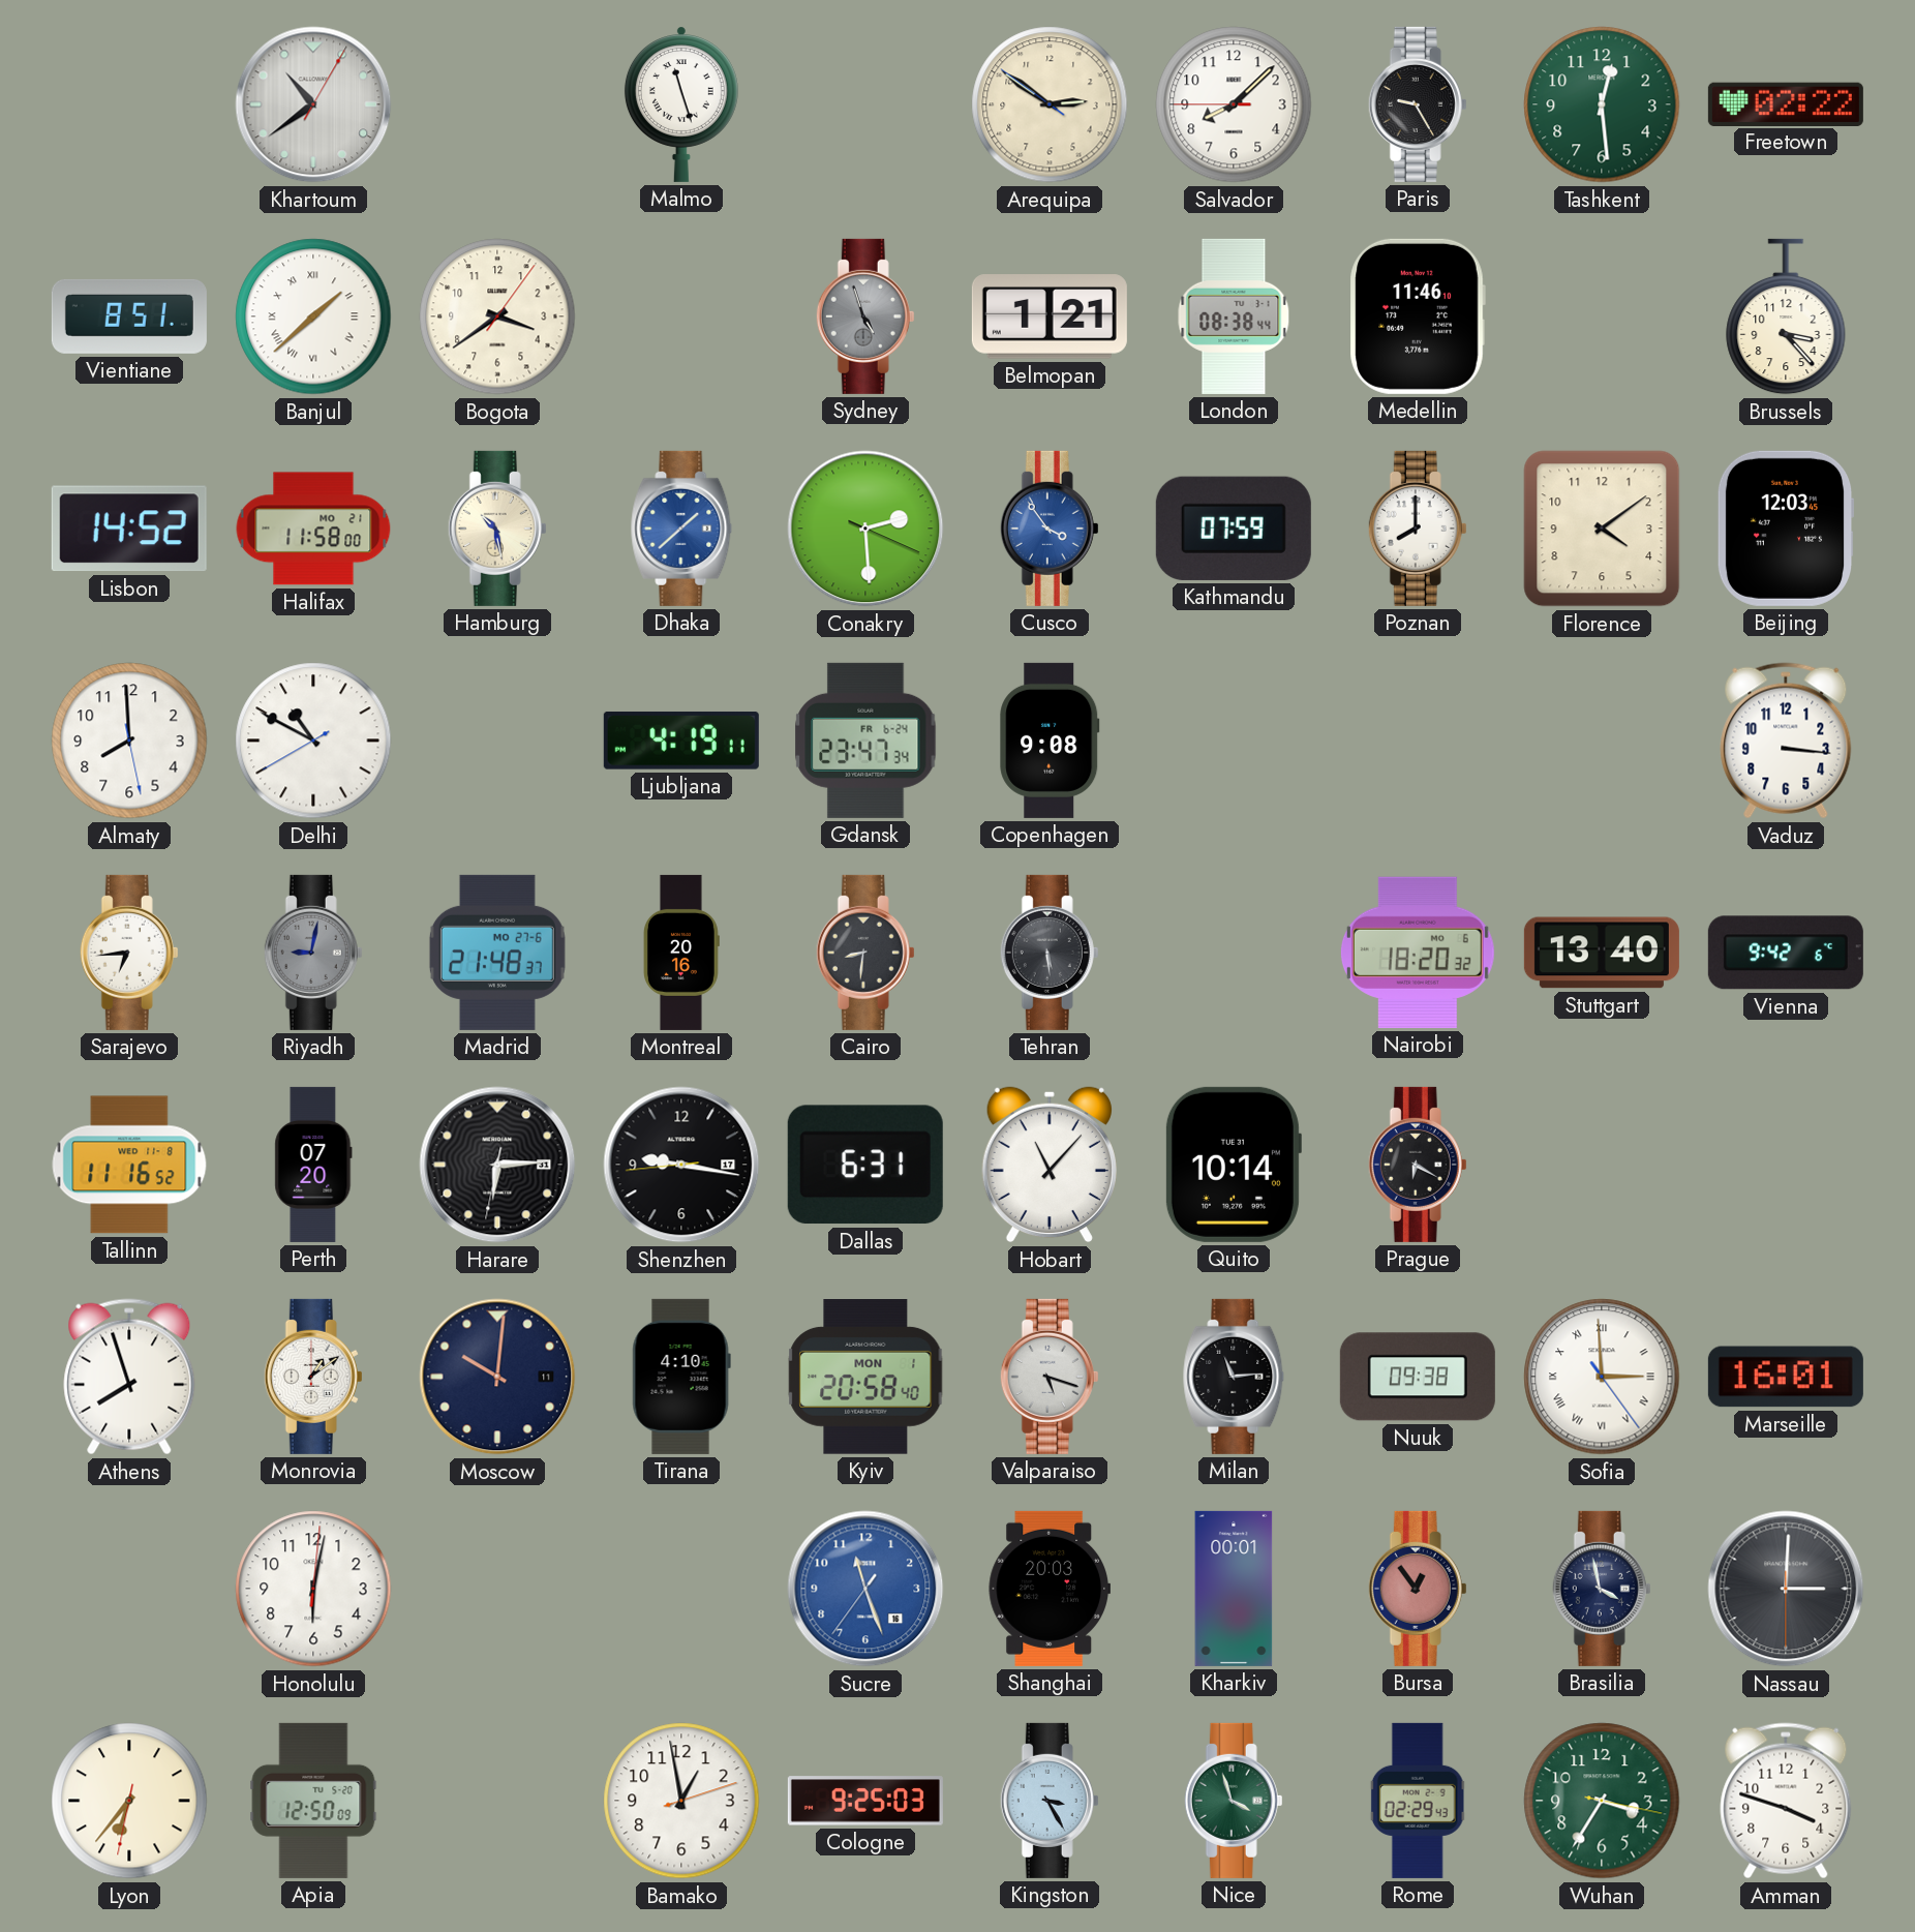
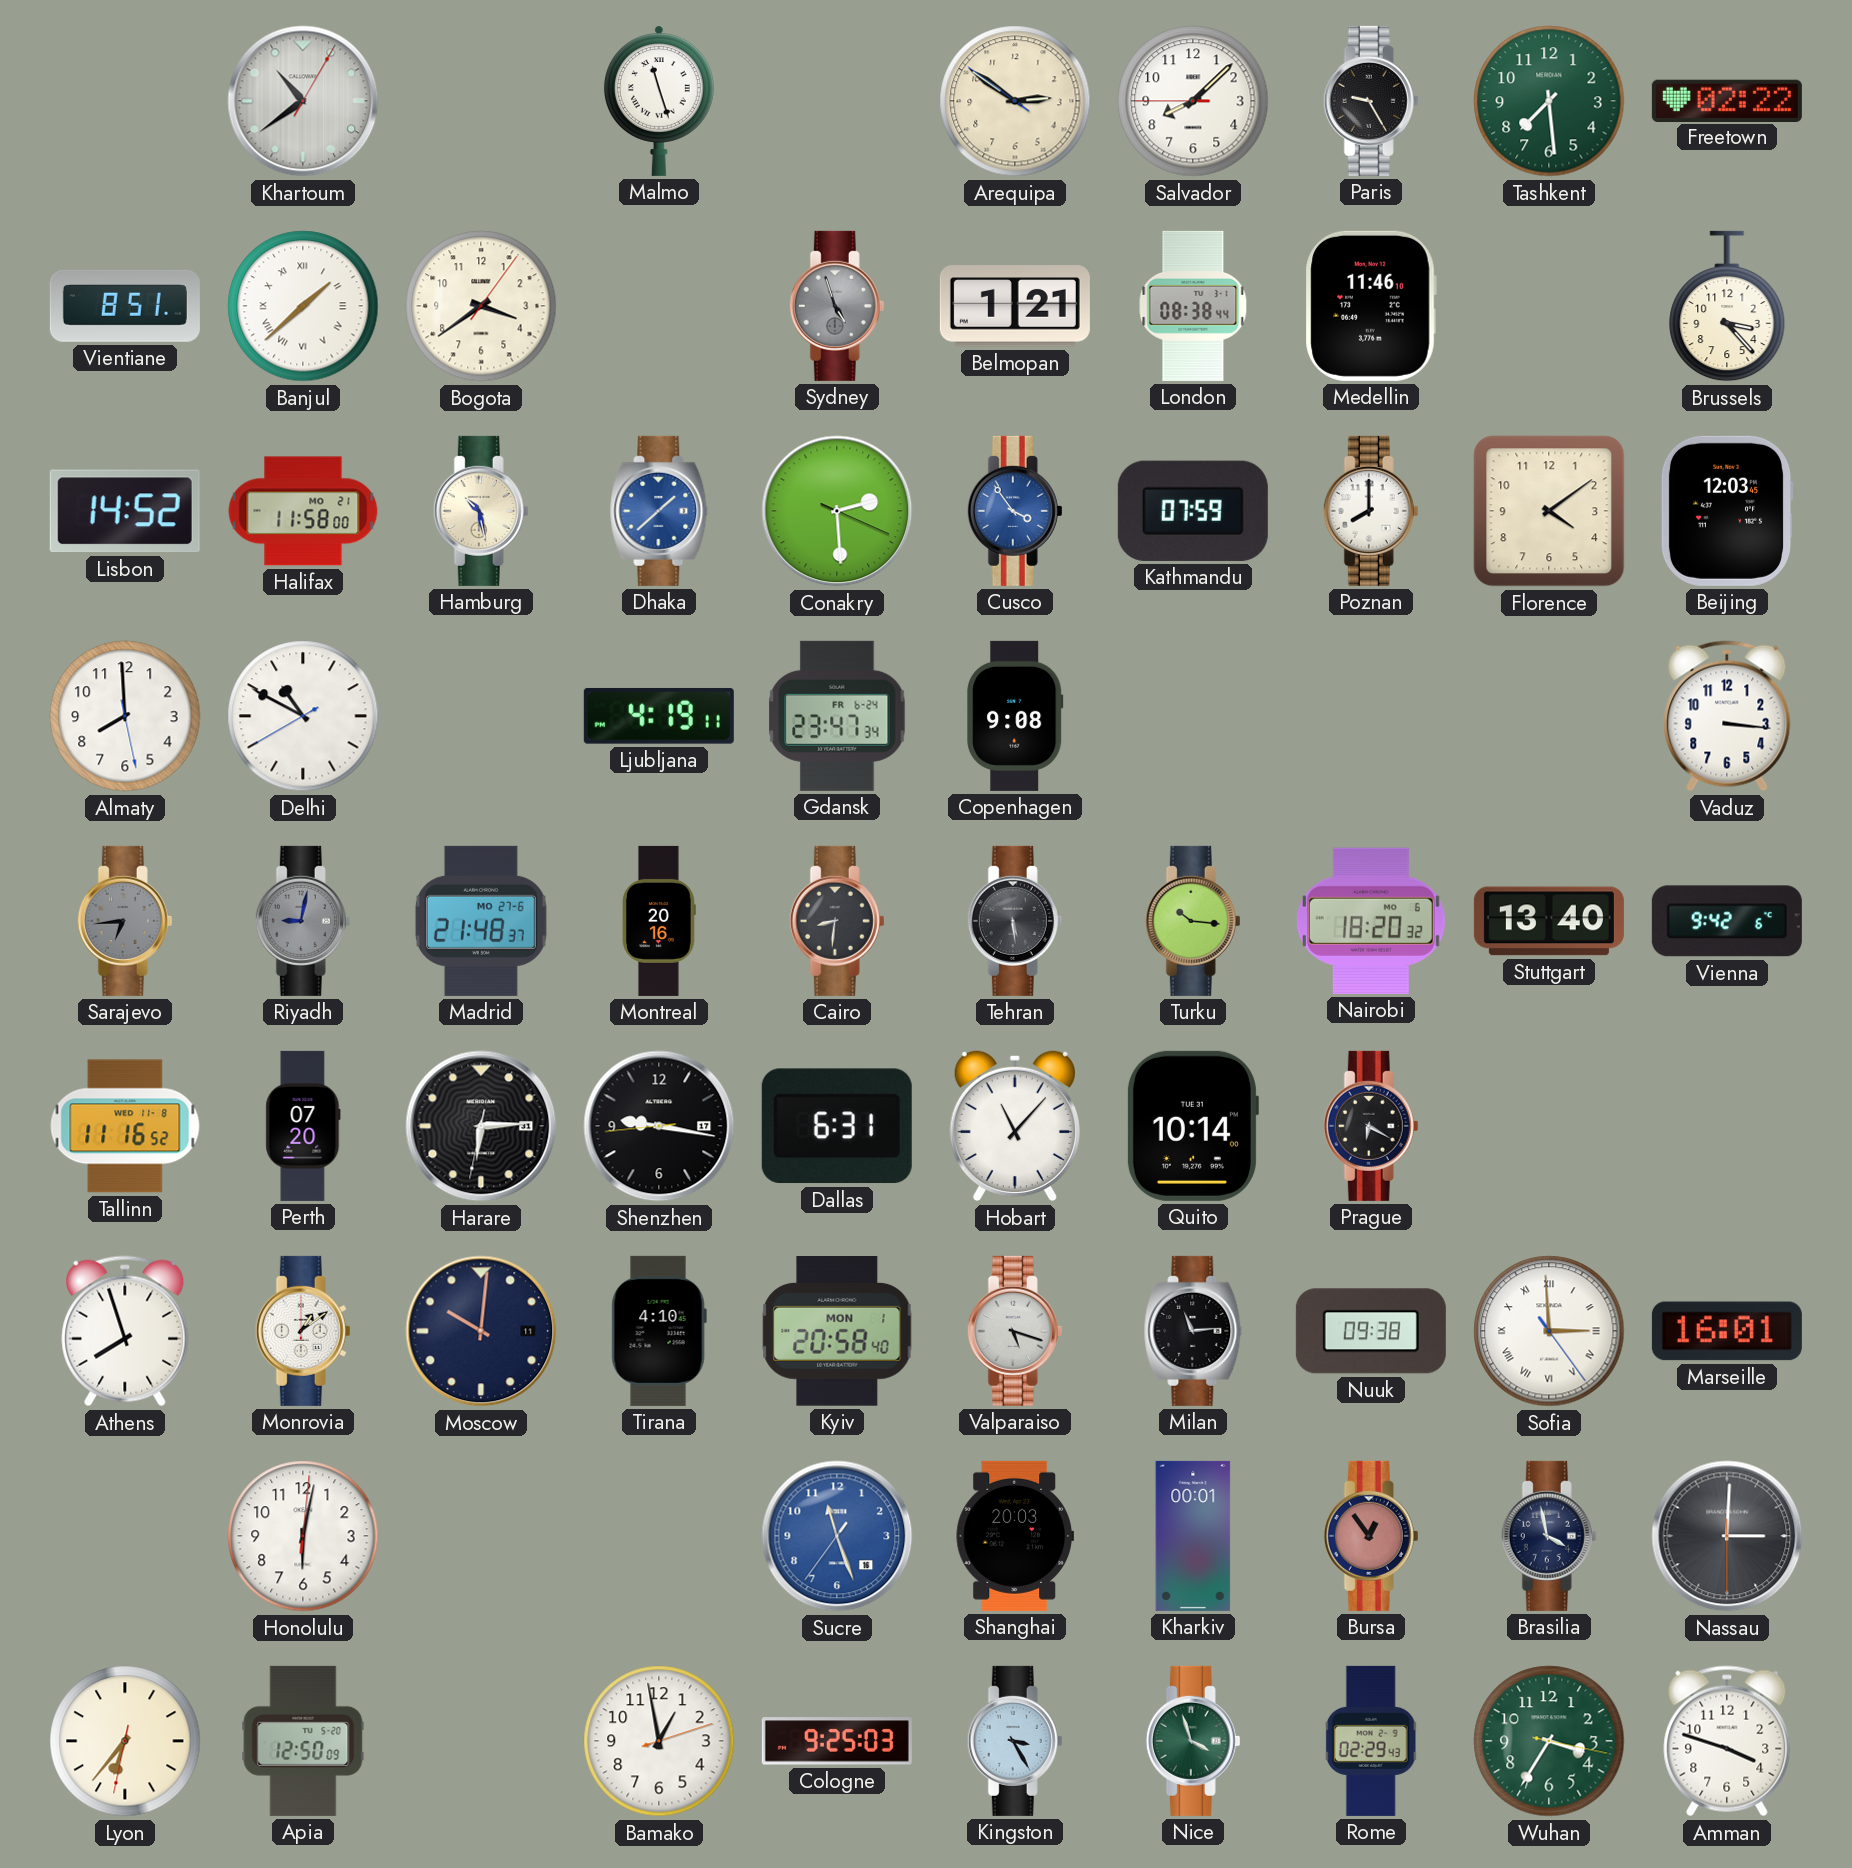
Tashkent: 12:29 -> 7:29
Sarajevo dial: white -> grey
Turku: none -> 10:16
